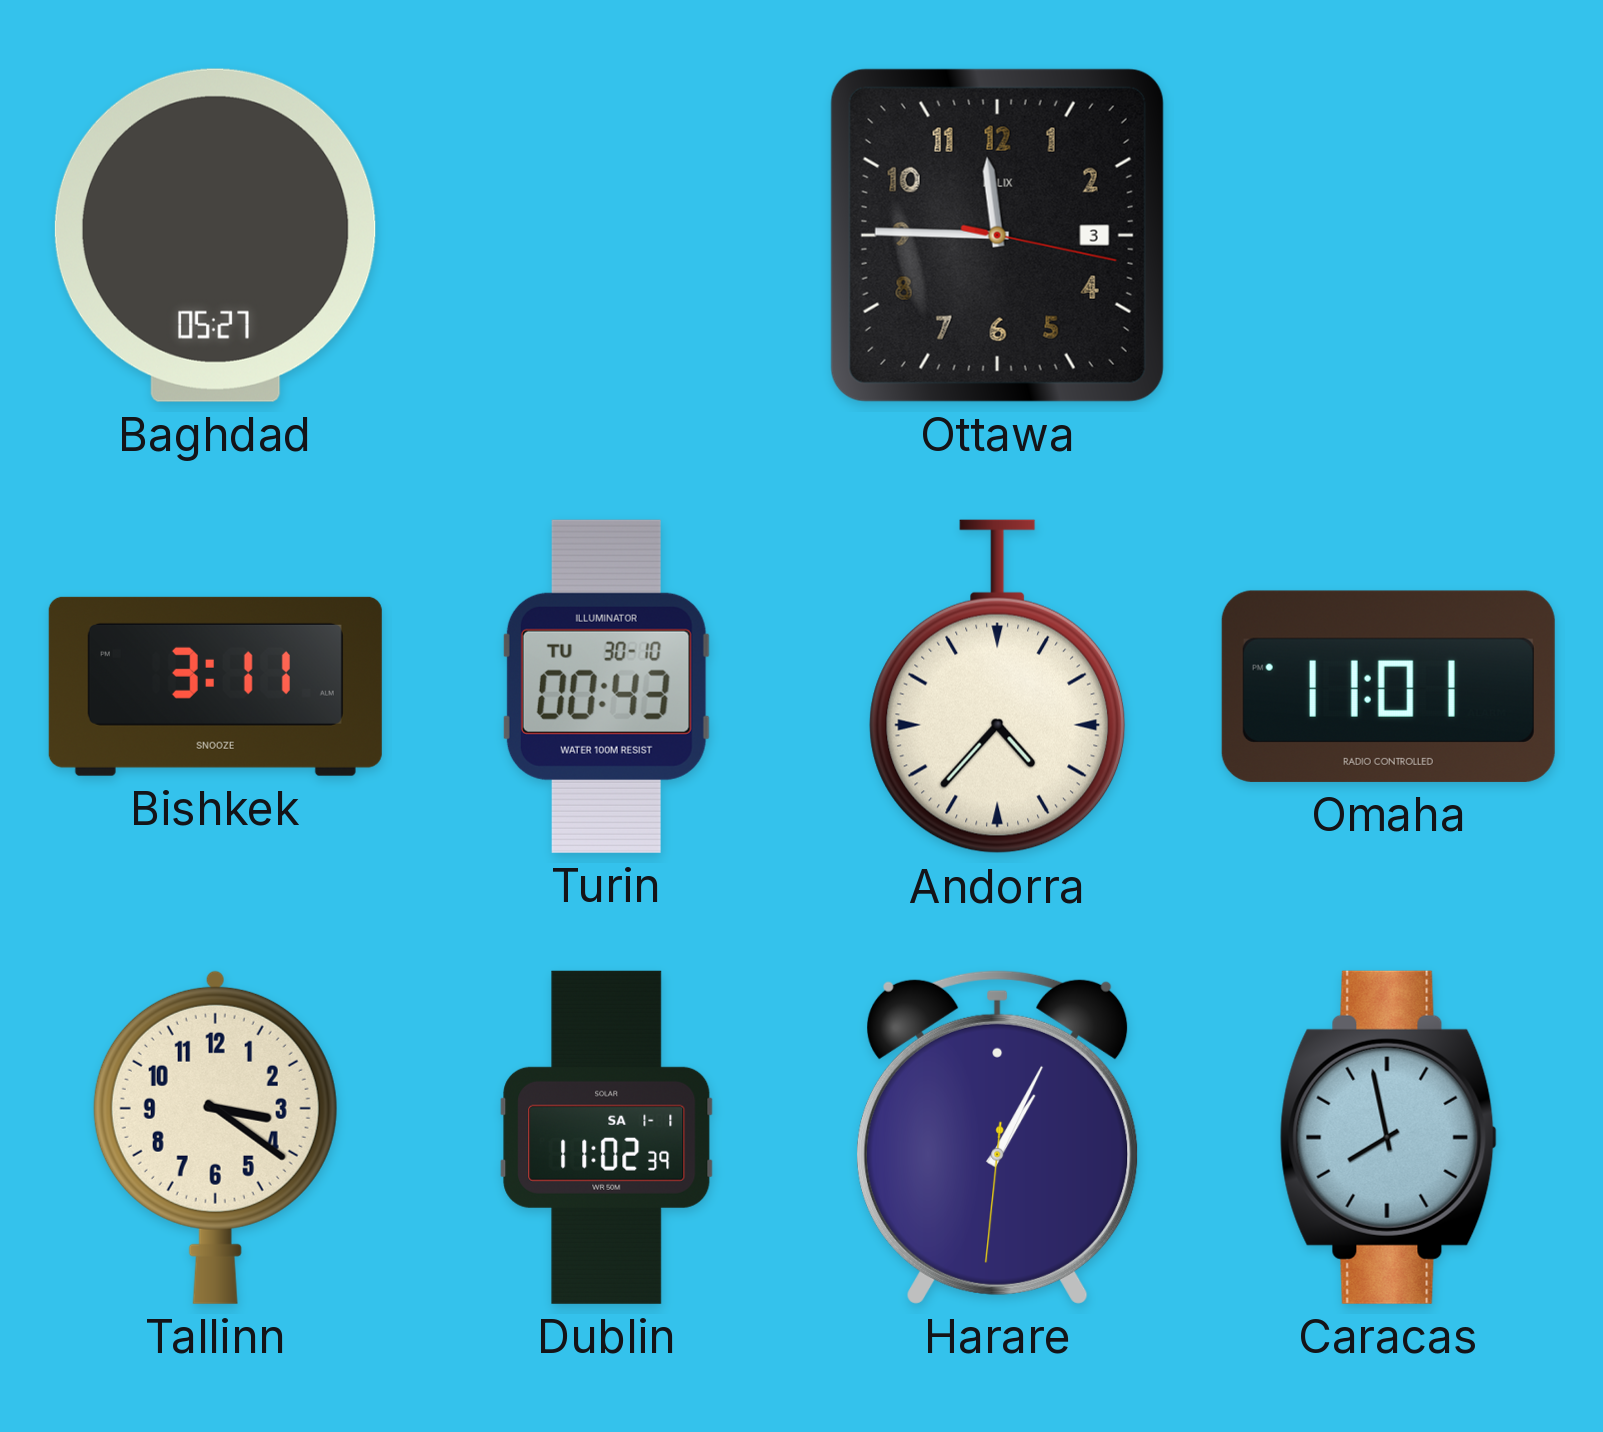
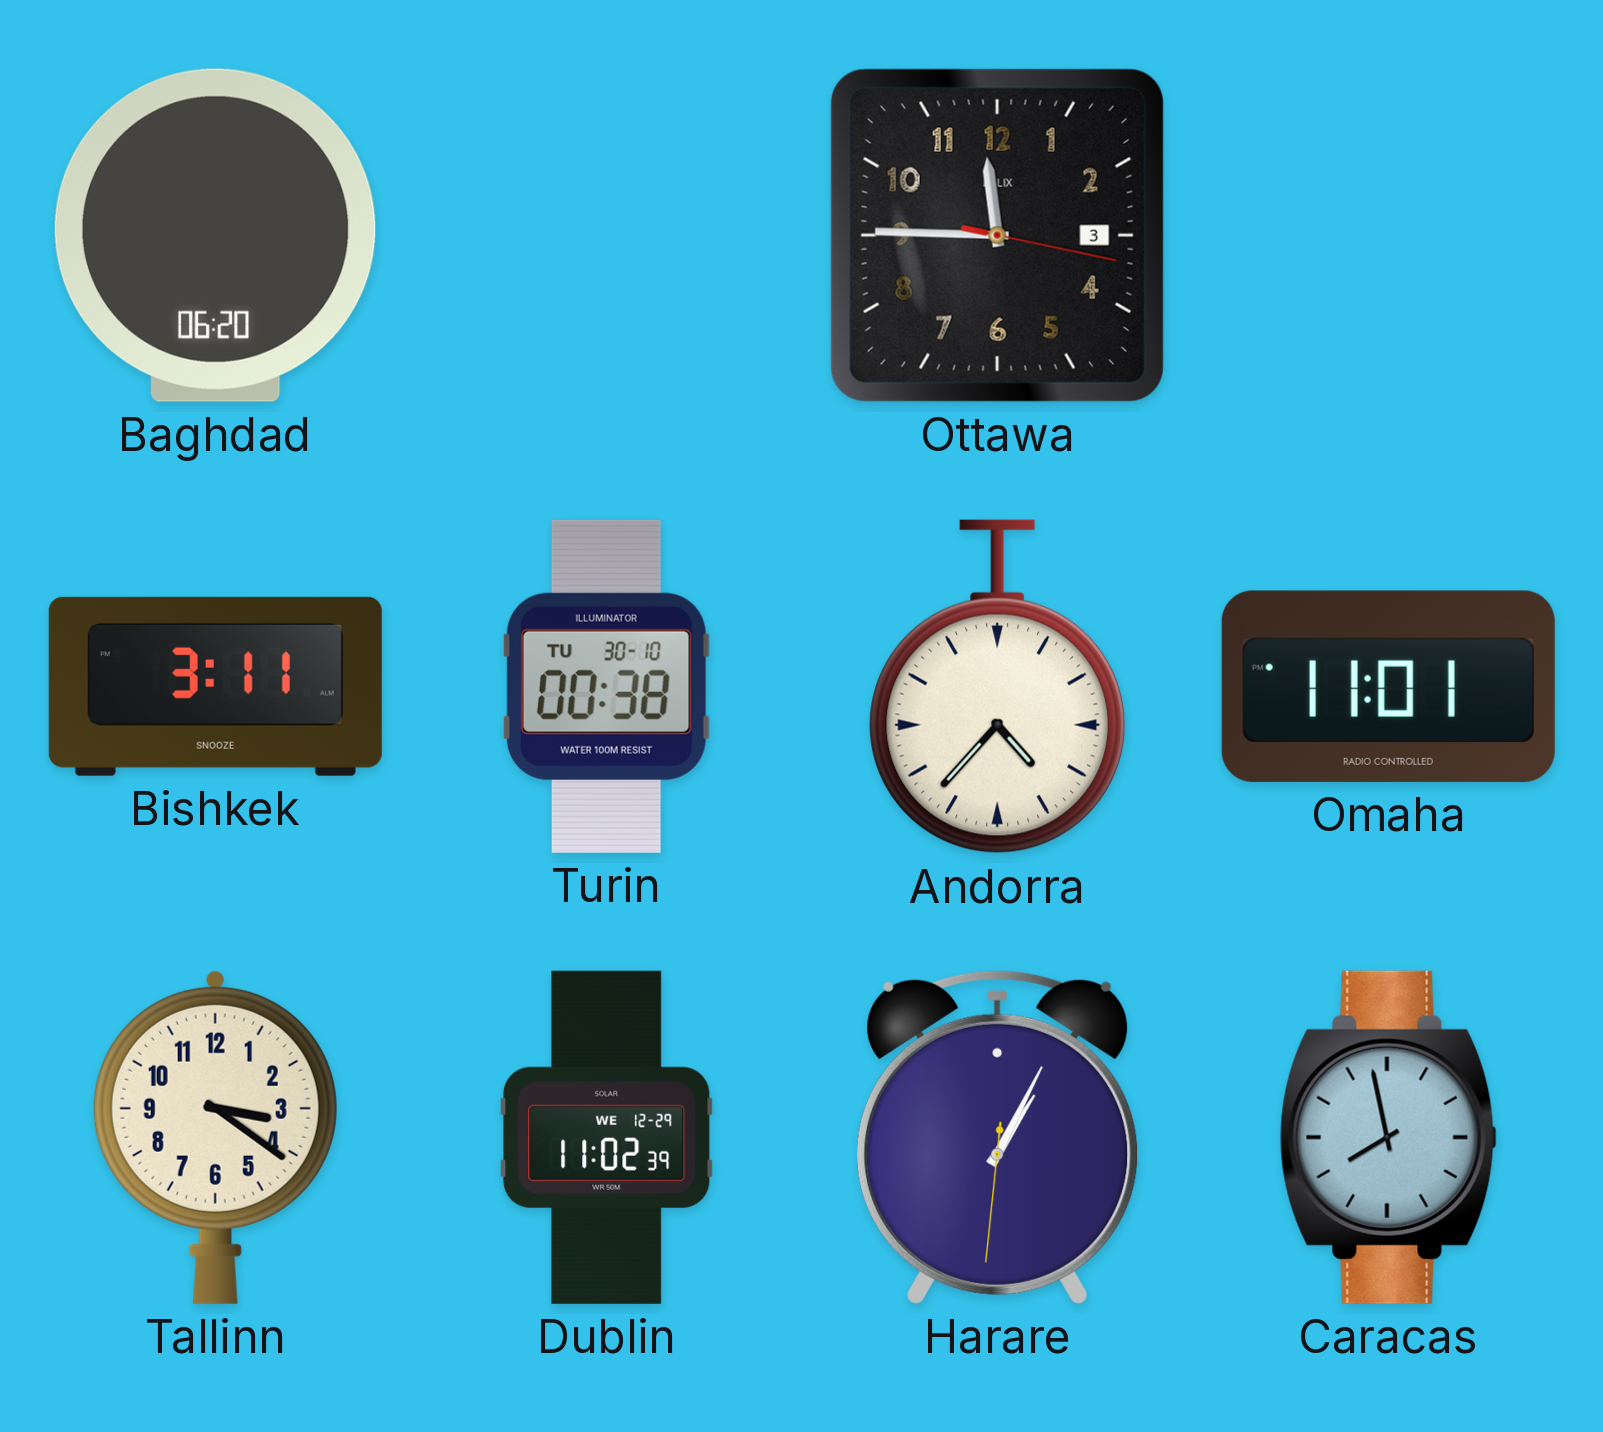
Baghdad: 05:27 -> 06:20
Turin: 00:43 -> 00:38
Dublin date: SA 1-1 -> WE 12-29
